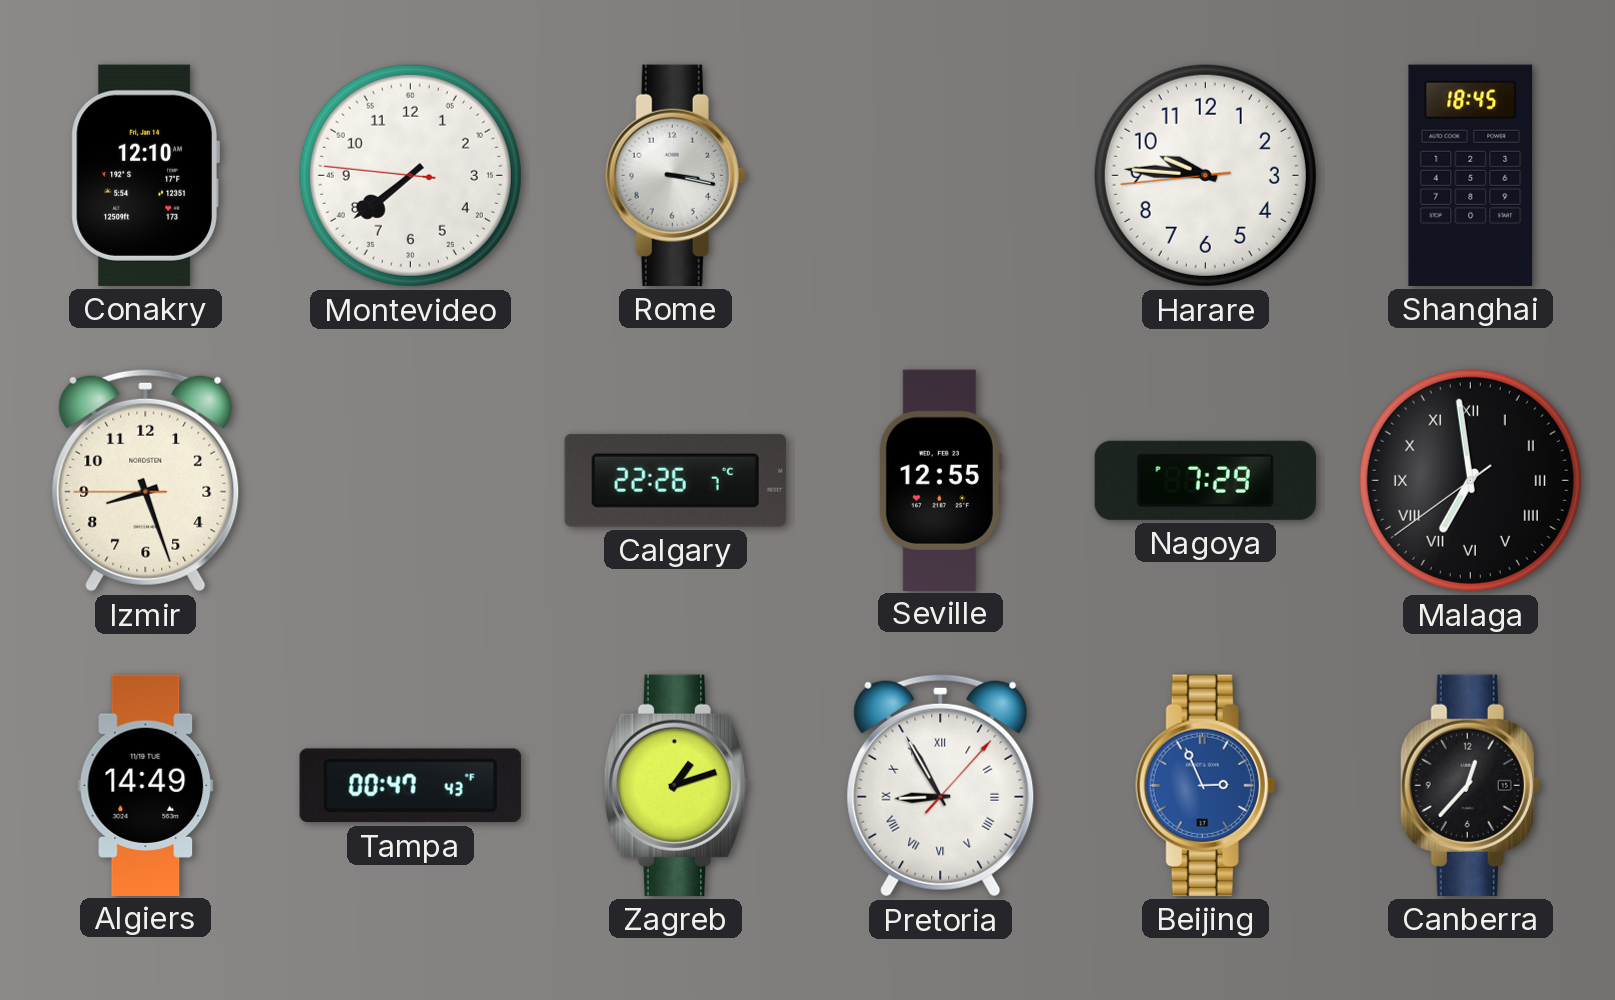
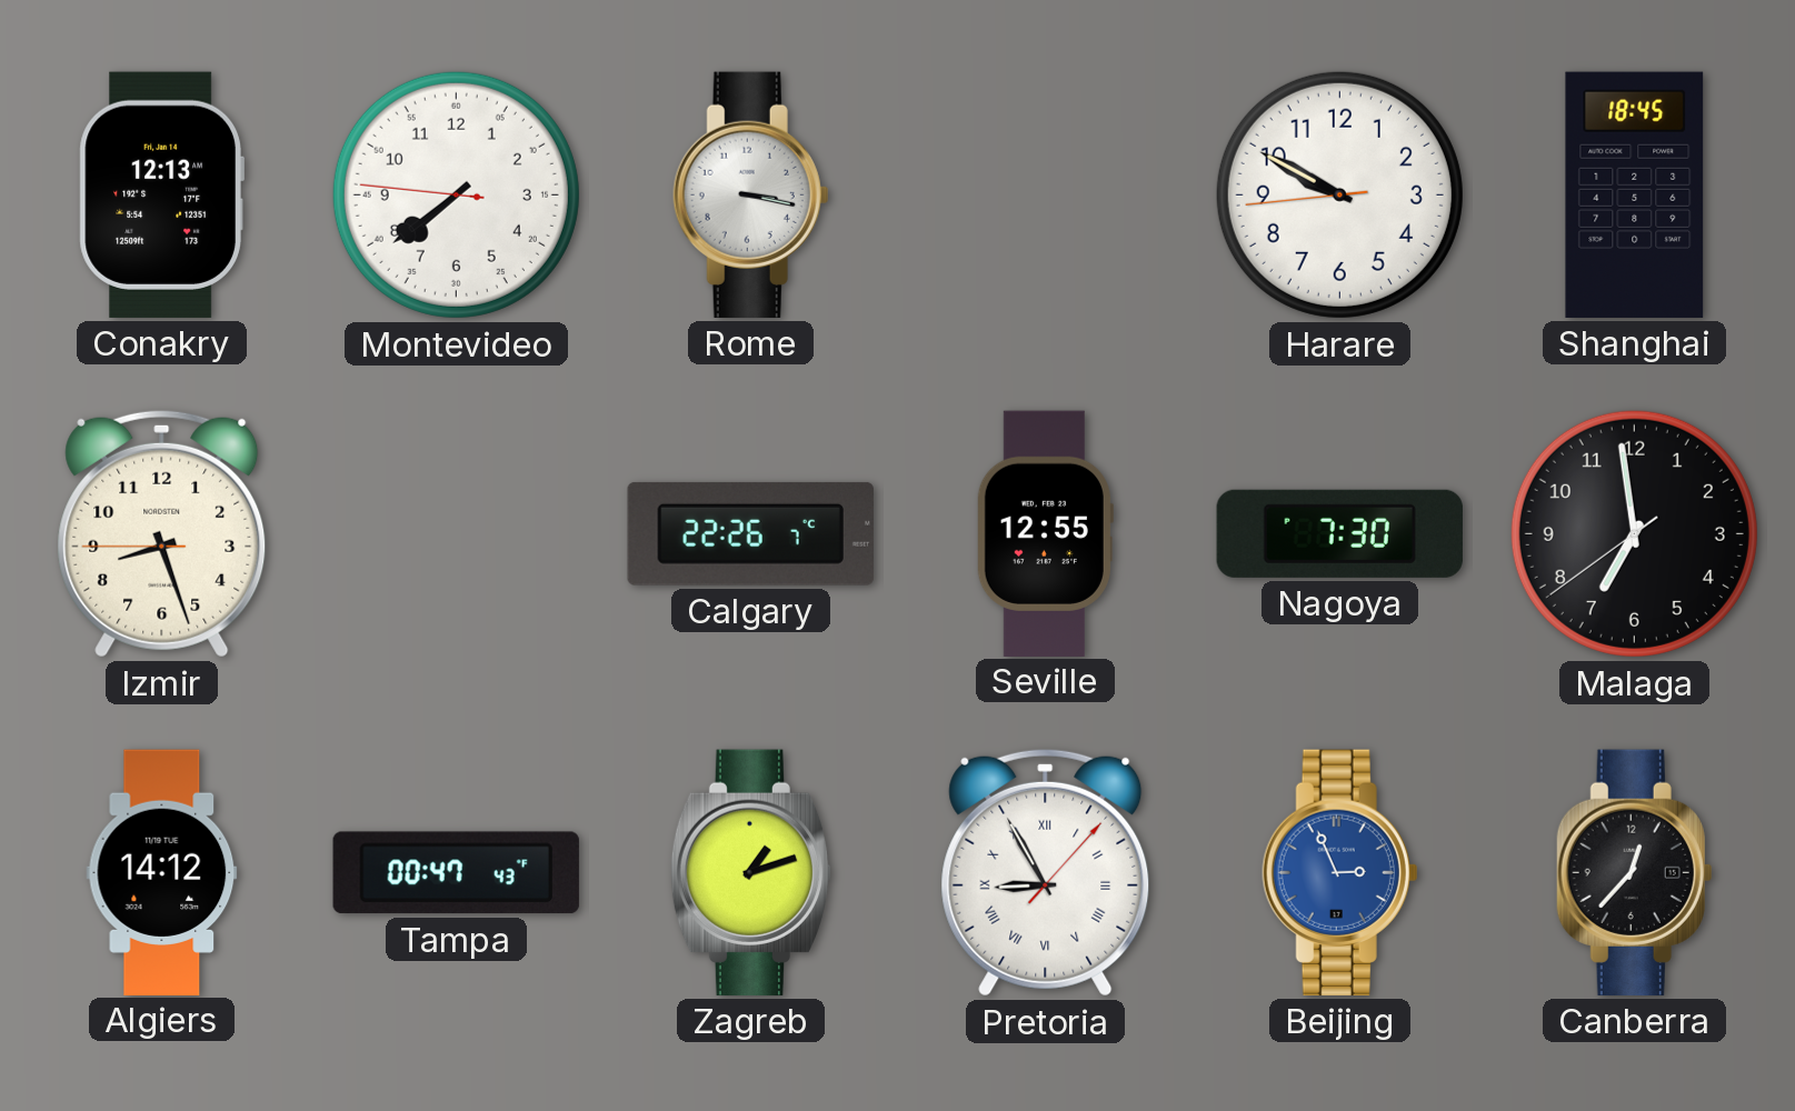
Conakry: 12:10 -> 12:13
Harare: 9:45 -> 9:49
Nagoya: 7:29 -> 7:30
Malaga numerals: Roman -> Arabic
Algiers: 14:49 -> 14:12
